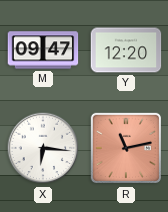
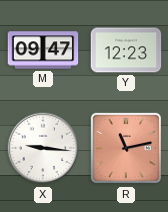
Y: 12:20 -> 12:23
X: 6:16 -> 9:16
